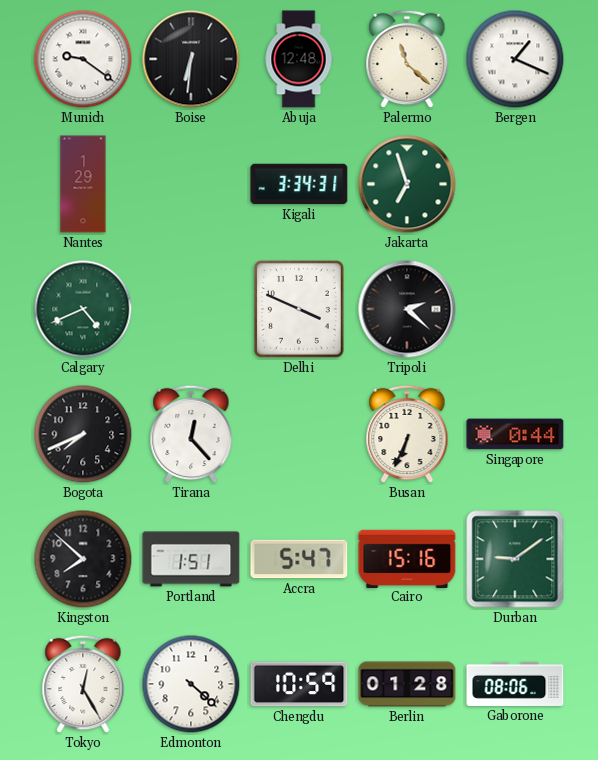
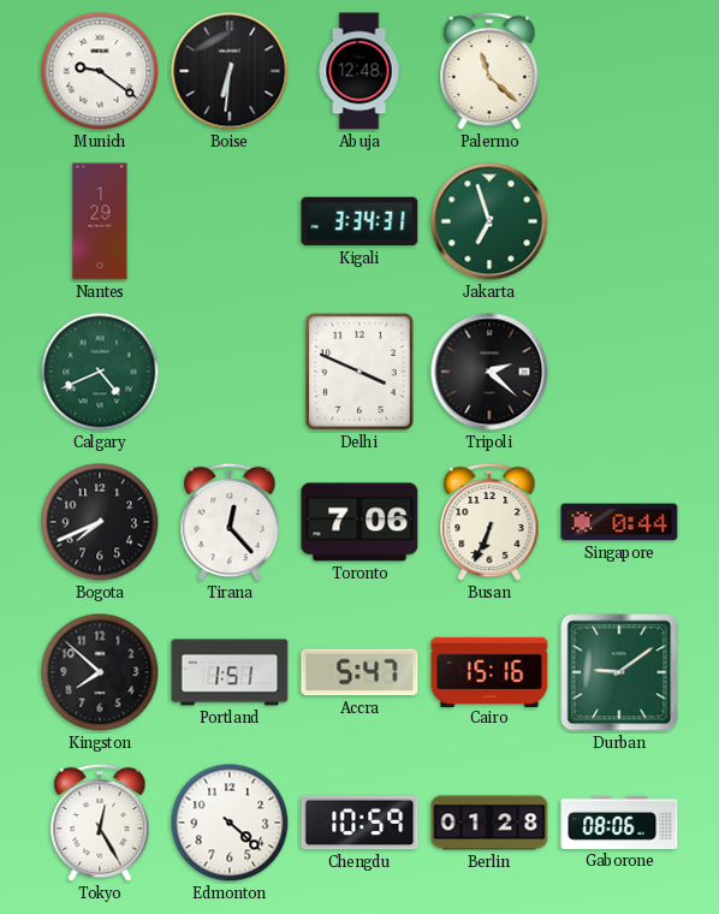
Bergen: 1:19 -> none
Toronto: none -> 7:06
